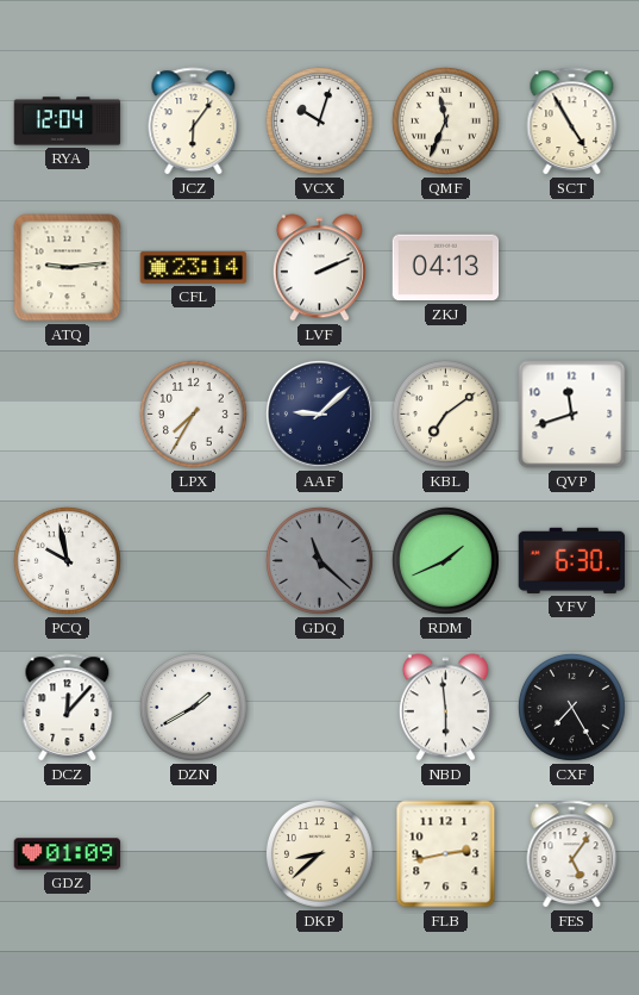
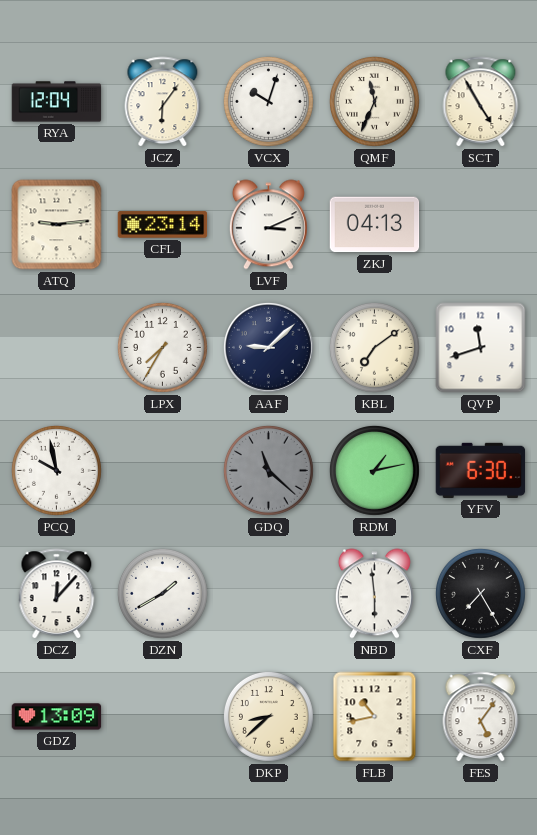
LVF: 2:11 -> 3:11
RDM: 1:41 -> 1:13
GDZ: 01:09 -> 13:09
FLB: 2:43 -> 10:43
